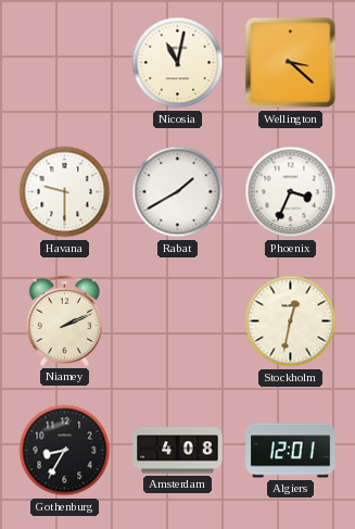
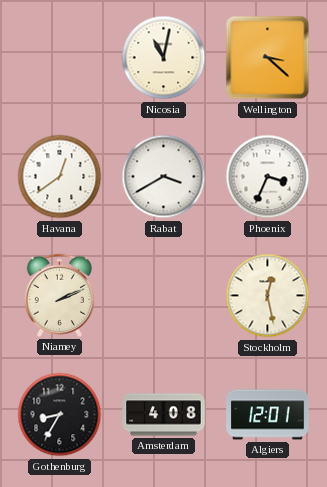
Havana: 9:30 -> 12:39
Rabat: 1:40 -> 3:40
Stockholm: 12:32 -> 12:28
